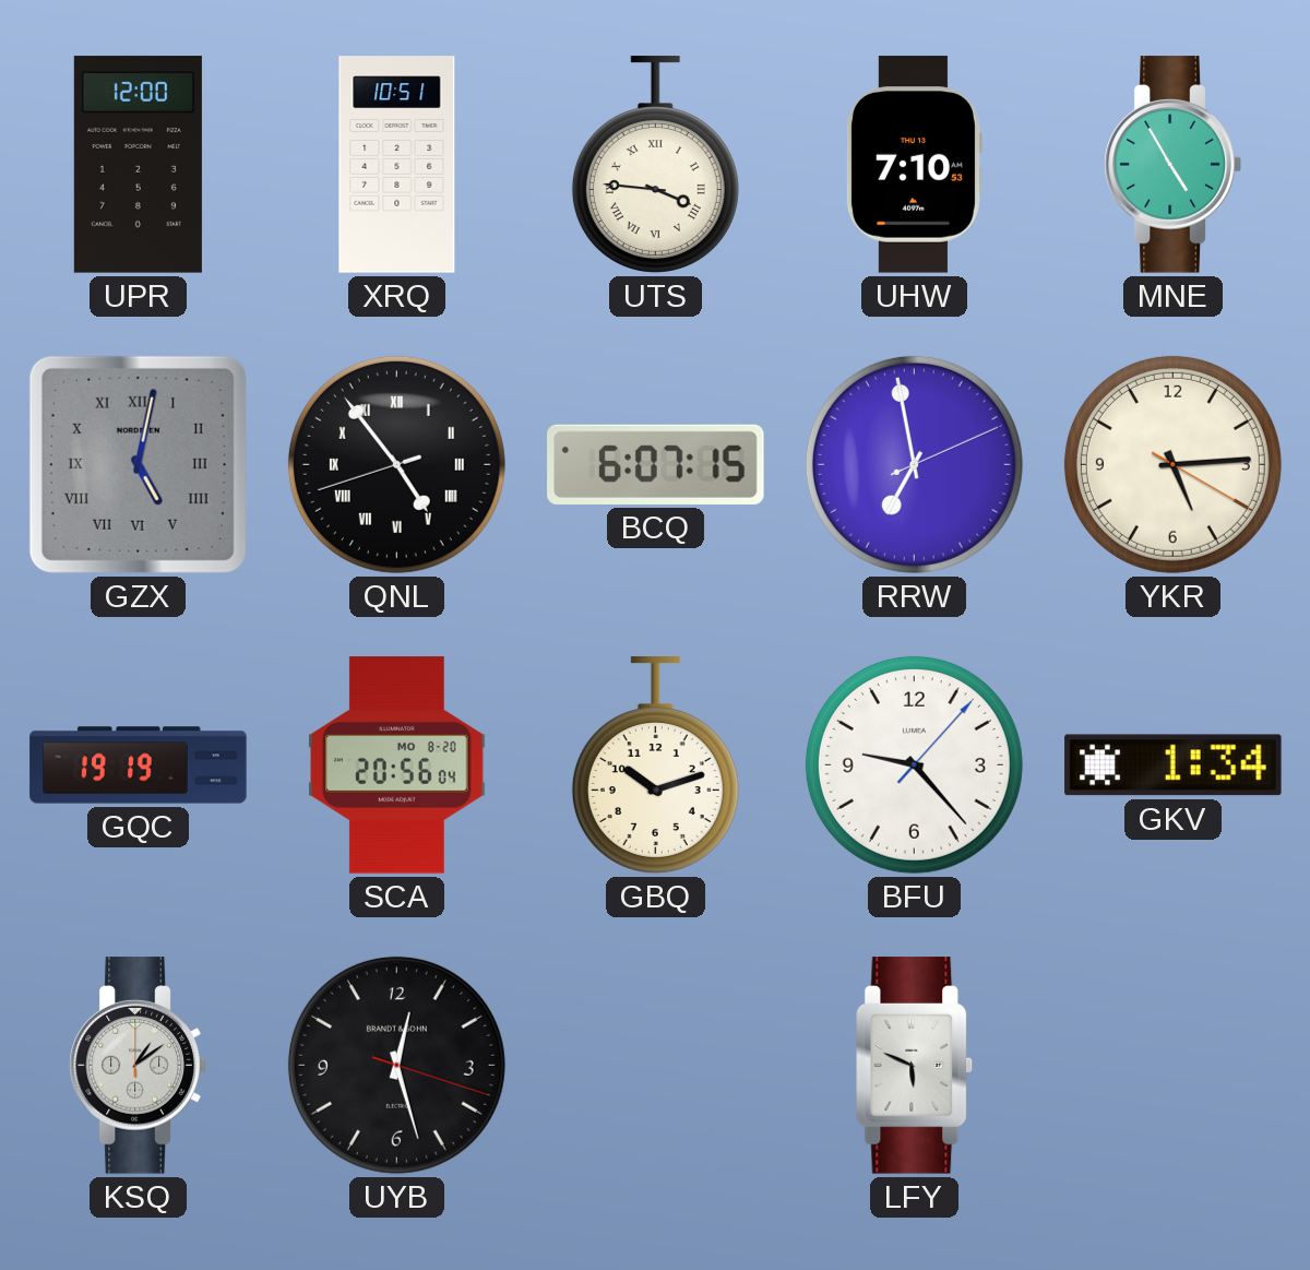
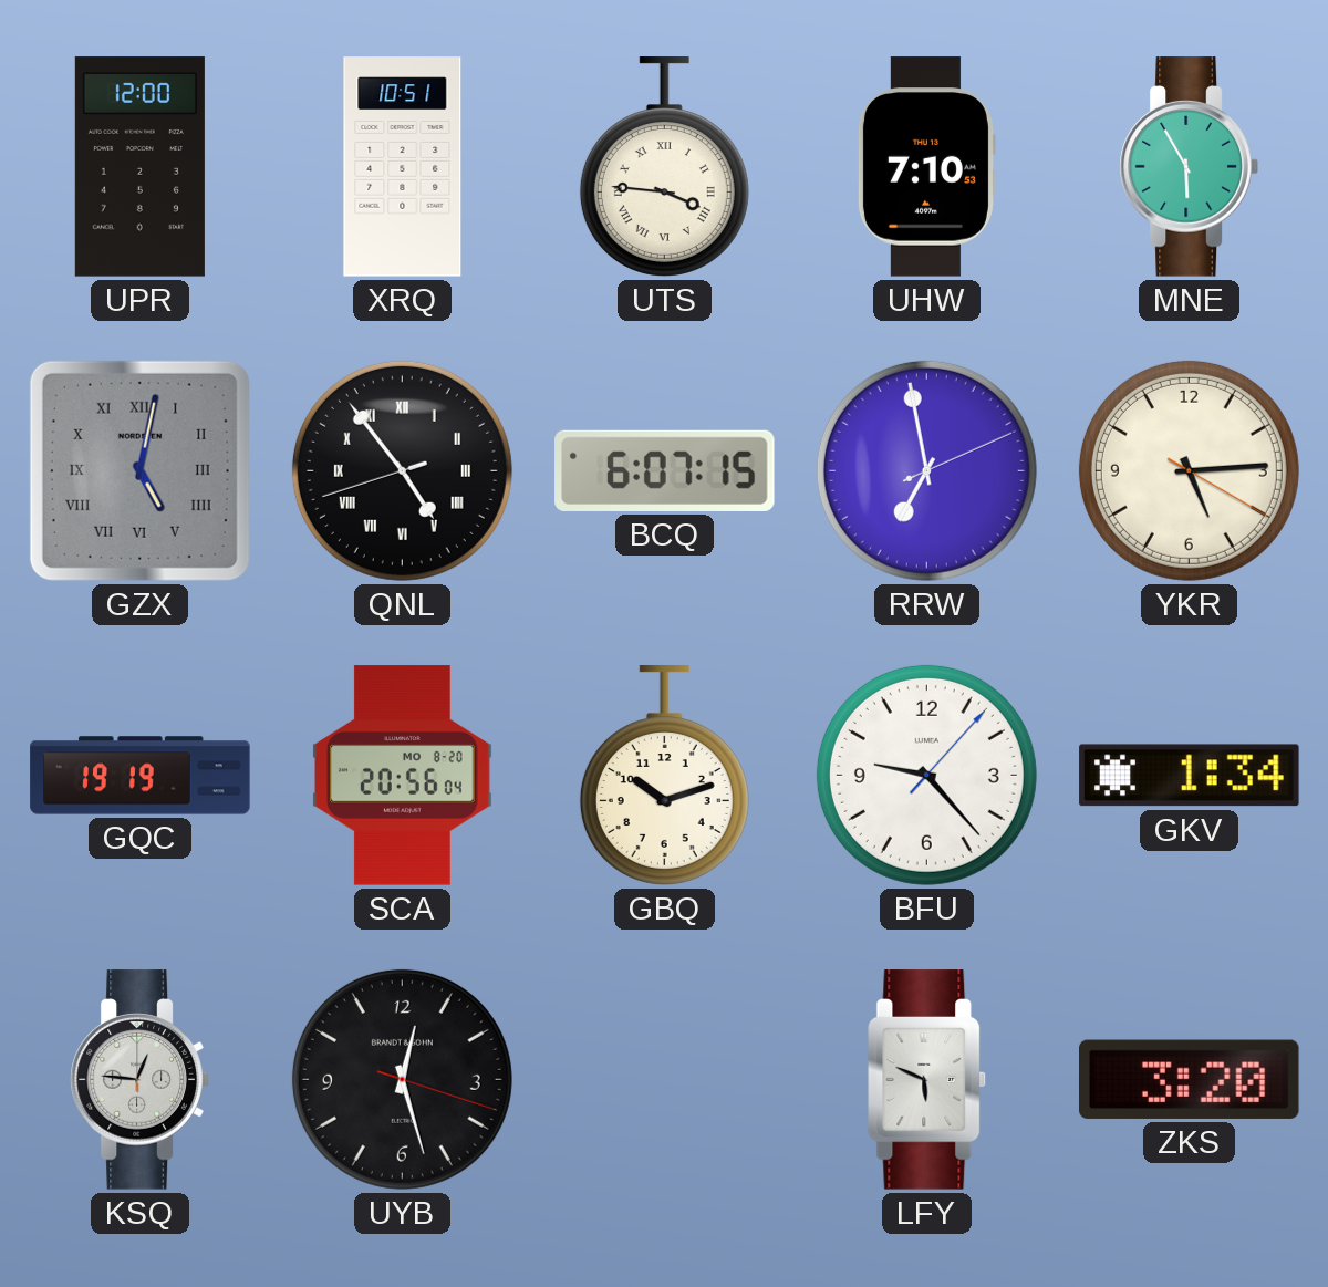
MNE: 4:55 -> 5:55
KSQ: 1:09 -> 12:46
ZKS: none -> 3:20
